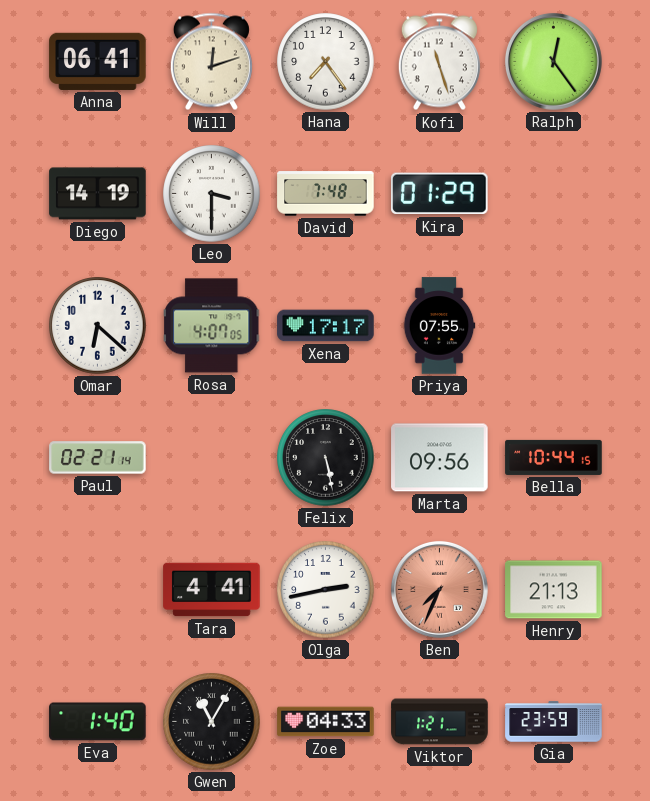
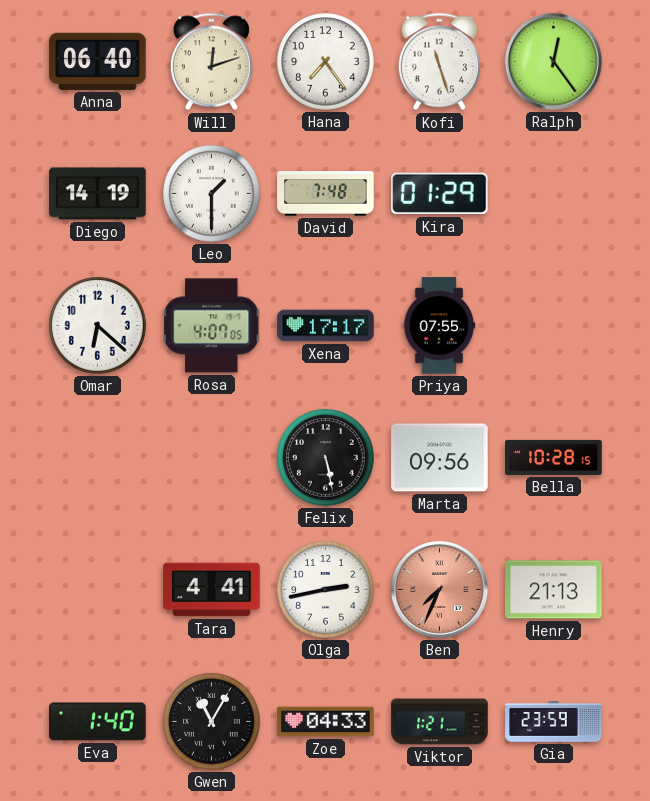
Anna: 06:41 -> 06:40
Leo: 3:30 -> 1:30
Paul: 02:21 -> none
Bella: 10:44 -> 10:28
